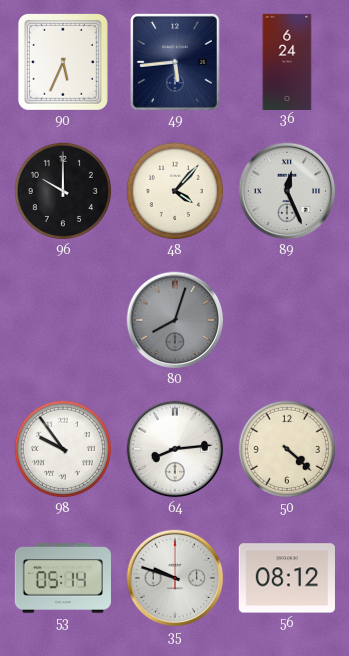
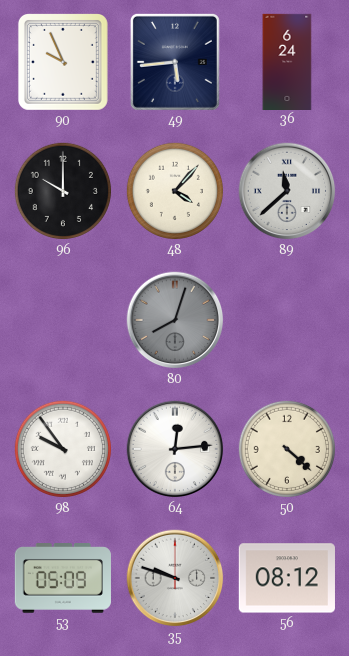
90: 5:34 -> 9:56
89: 12:26 -> 11:38
64: 8:14 -> 12:14
53: 05:14 -> 05:09
